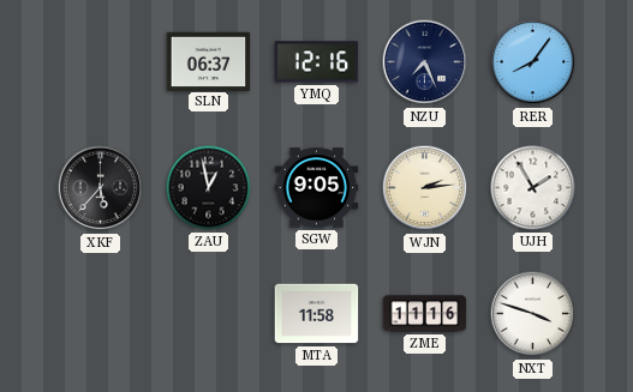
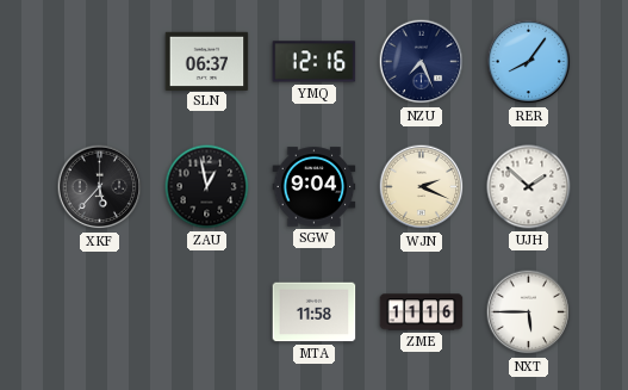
SGW: 9:05 -> 9:04
WJN: 2:14 -> 2:19
UJH: 1:55 -> 1:52
NXT: 3:48 -> 5:45
